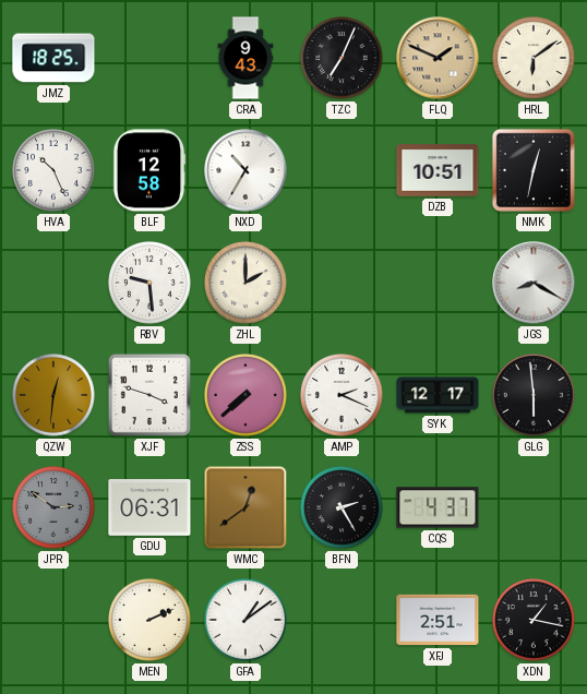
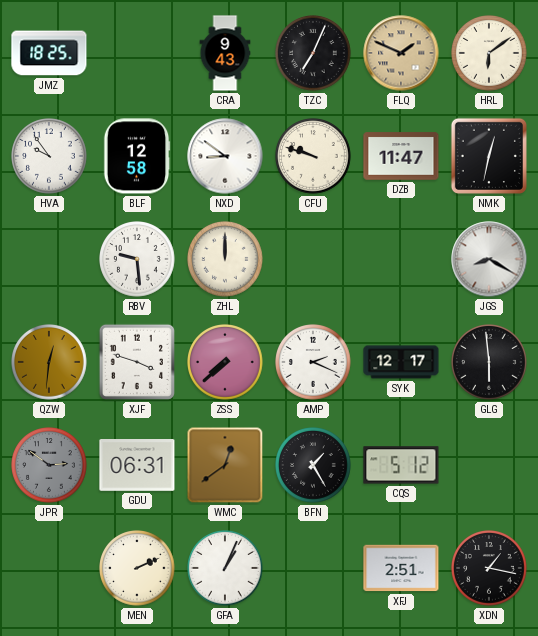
HVA: 10:26 -> 9:54
NXD: 10:35 -> 8:51
CFU: none -> 9:48
DZB: 10:51 -> 11:47
ZHL: 2:00 -> 12:00
BFN: 2:25 -> 1:25
CQS: 4:37 -> 5:12
GFA: 1:09 -> 1:04
